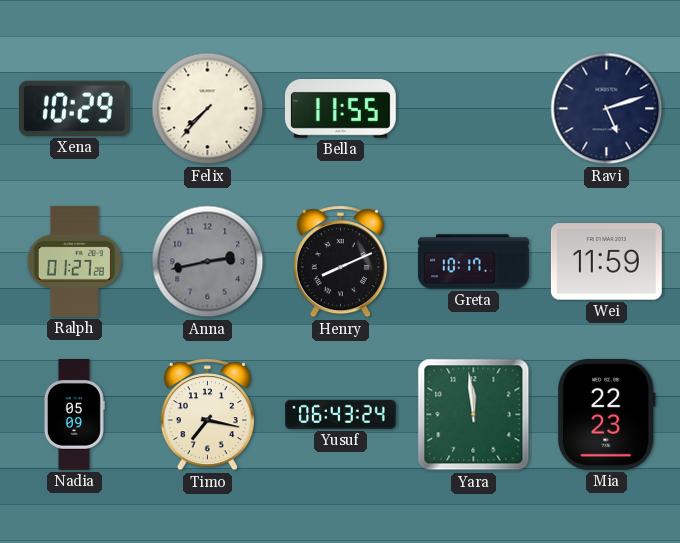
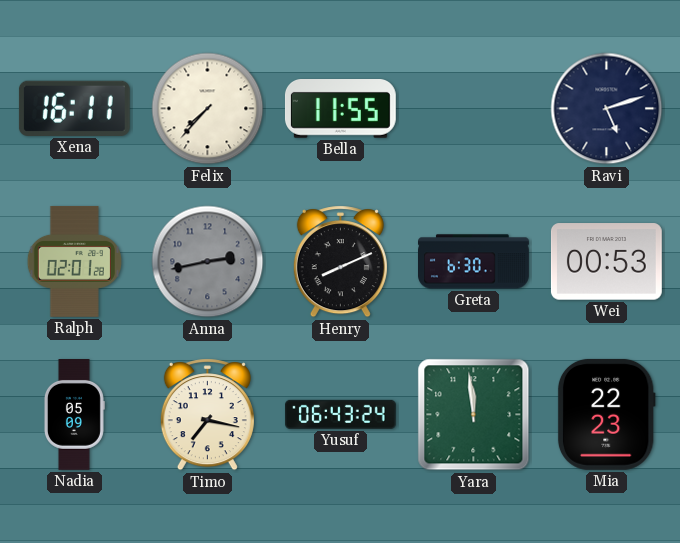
Xena: 10:29 -> 16:11
Ralph: 01:27 -> 02:01
Greta: 10:17 -> 6:30
Wei: 11:59 -> 00:53
